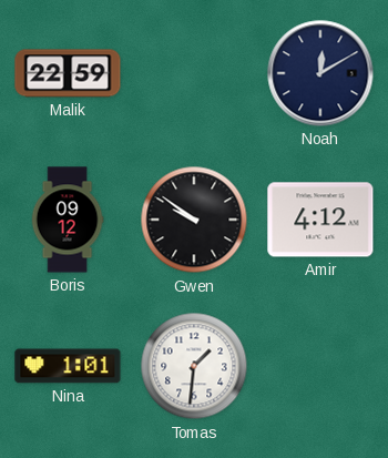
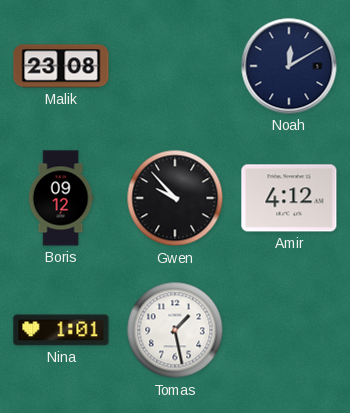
Malik: 22:59 -> 23:08
Gwen: 9:51 -> 9:53
Tomas: 1:31 -> 1:28
